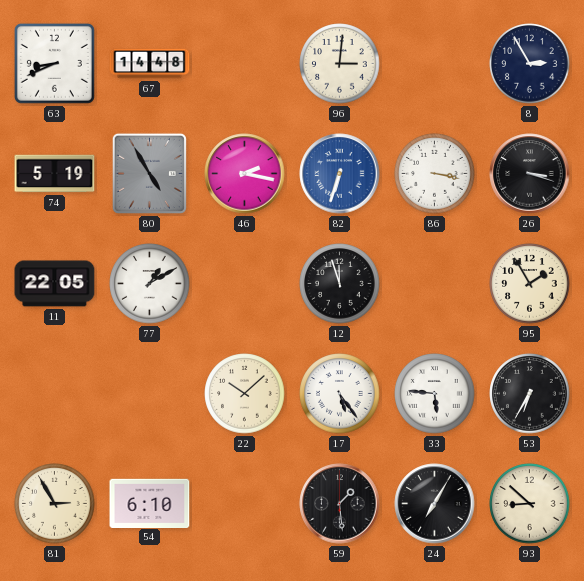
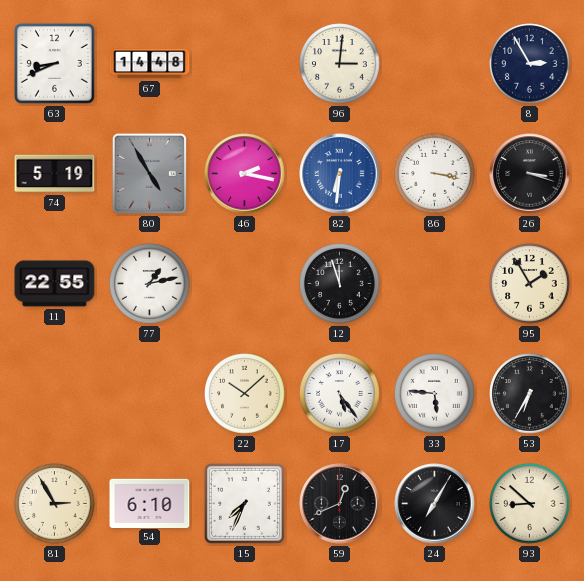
82: 6:33 -> 6:31
11: 22:05 -> 22:55
77: 1:10 -> 1:13
15: none -> 7:34
59: 1:29 -> 12:41
